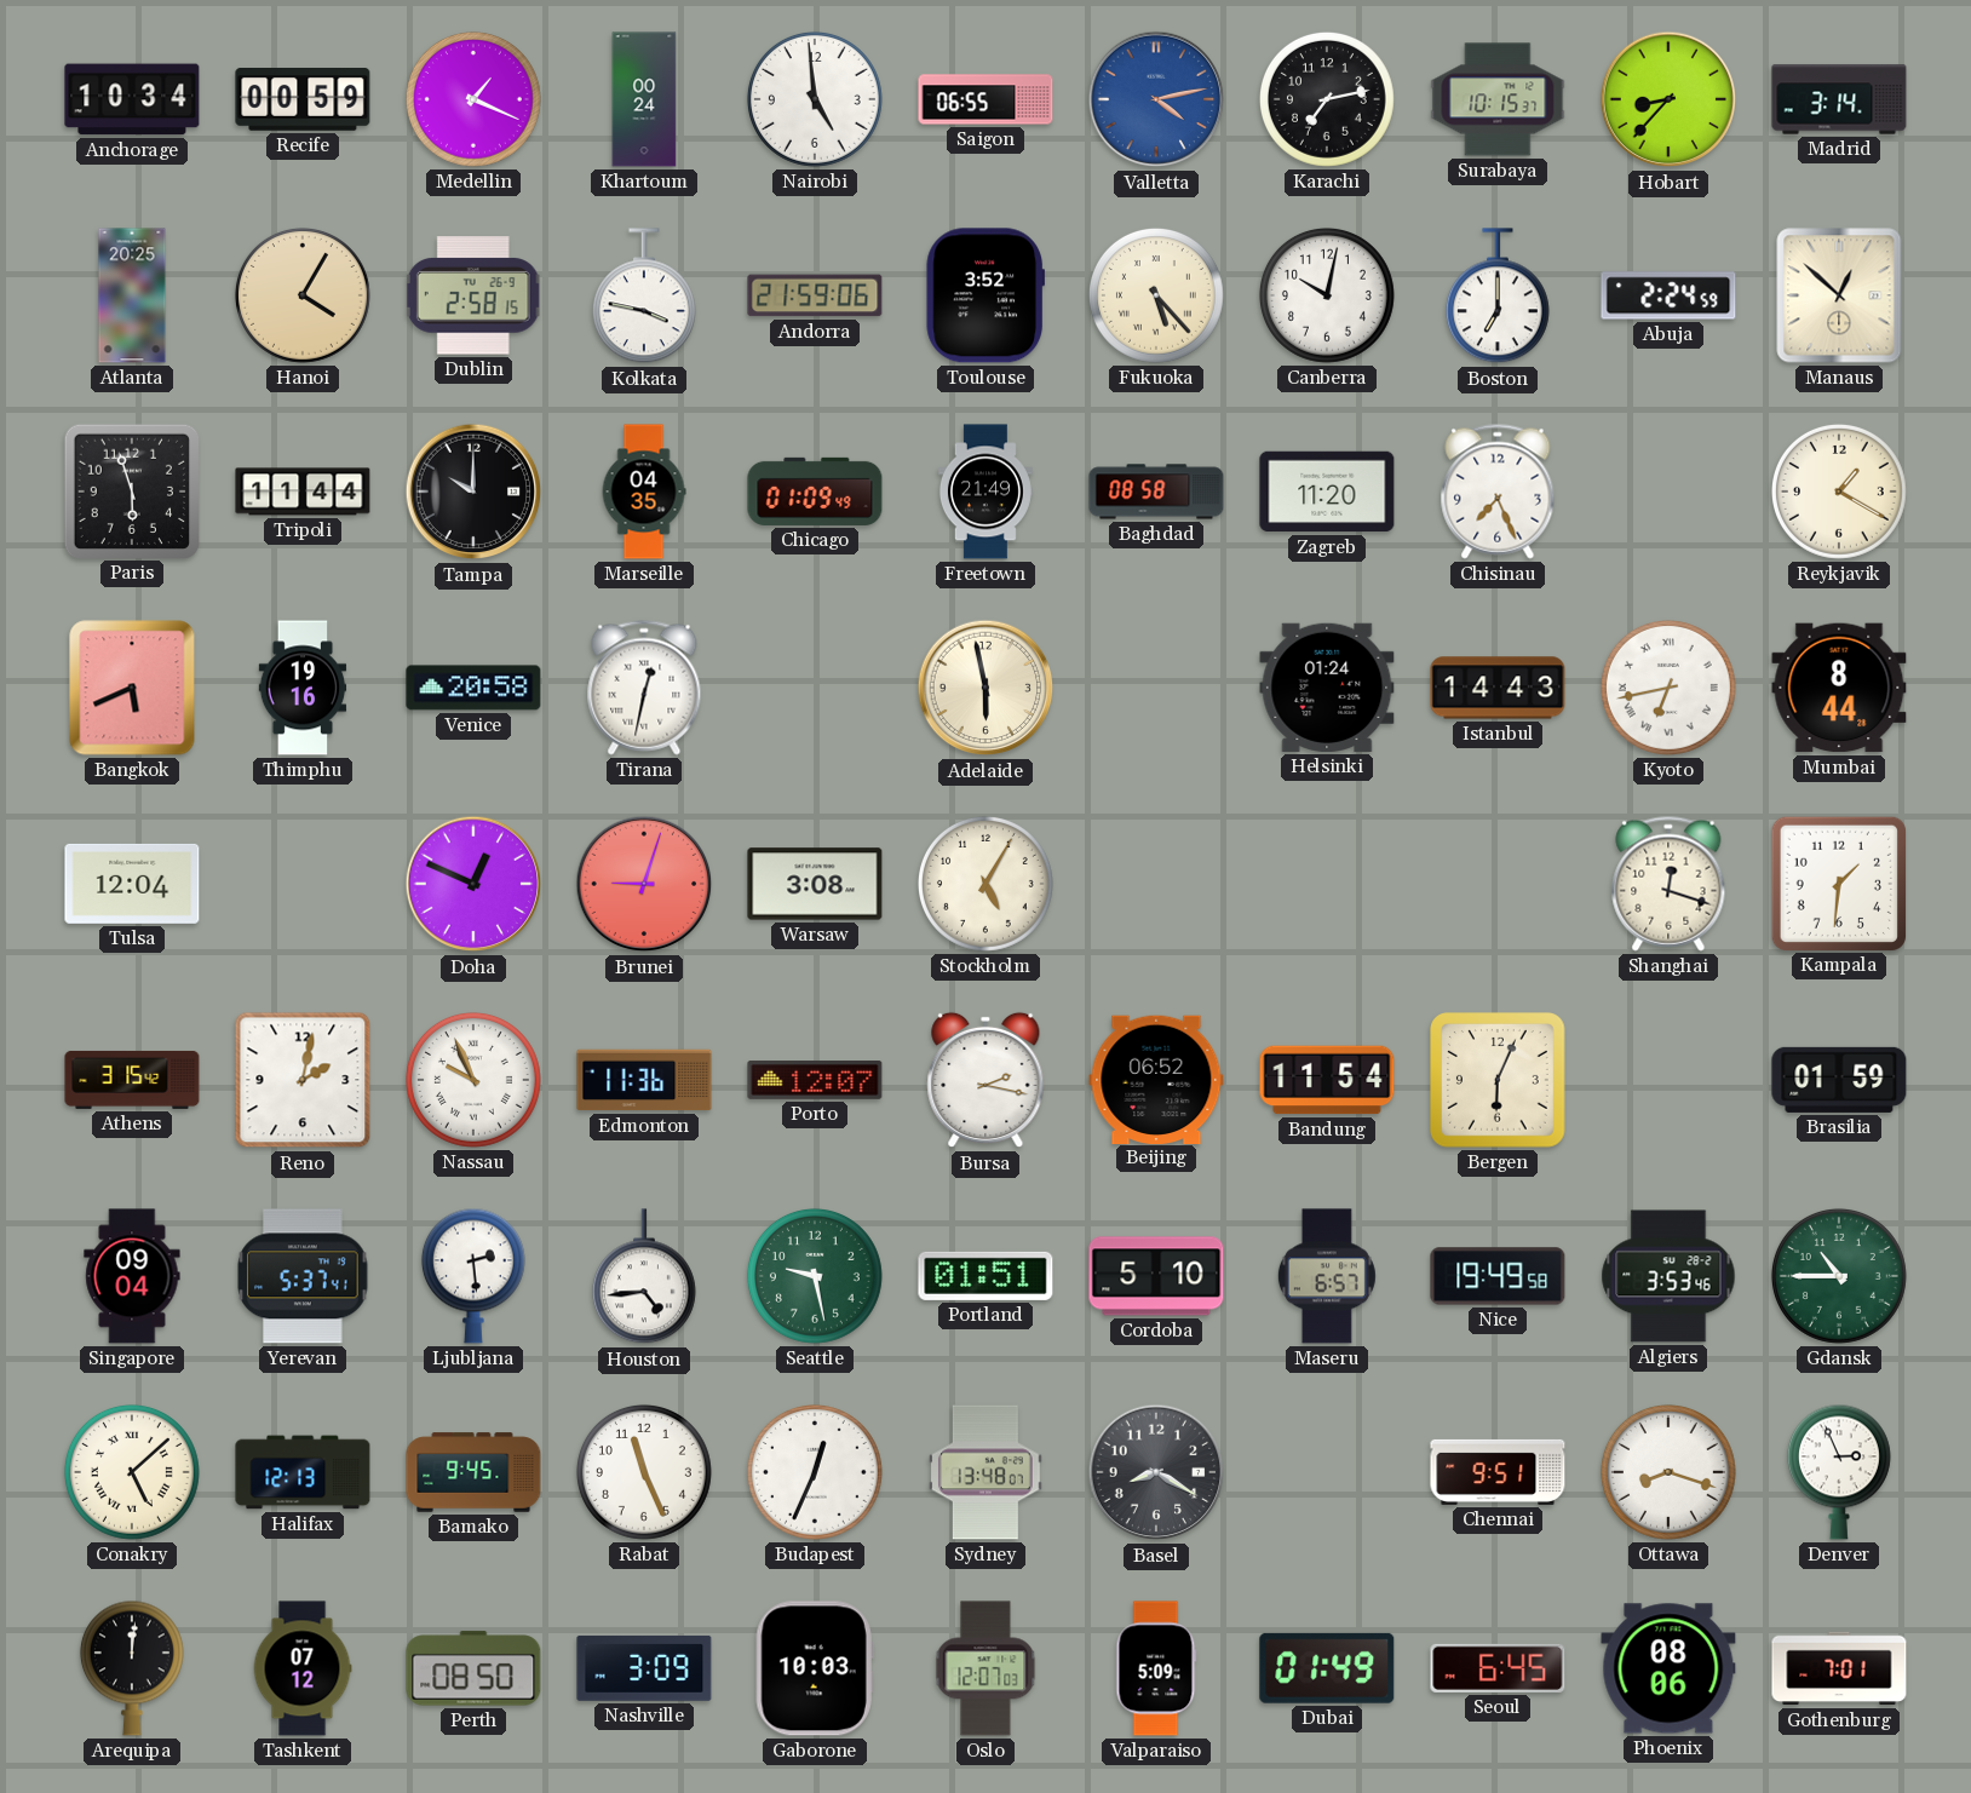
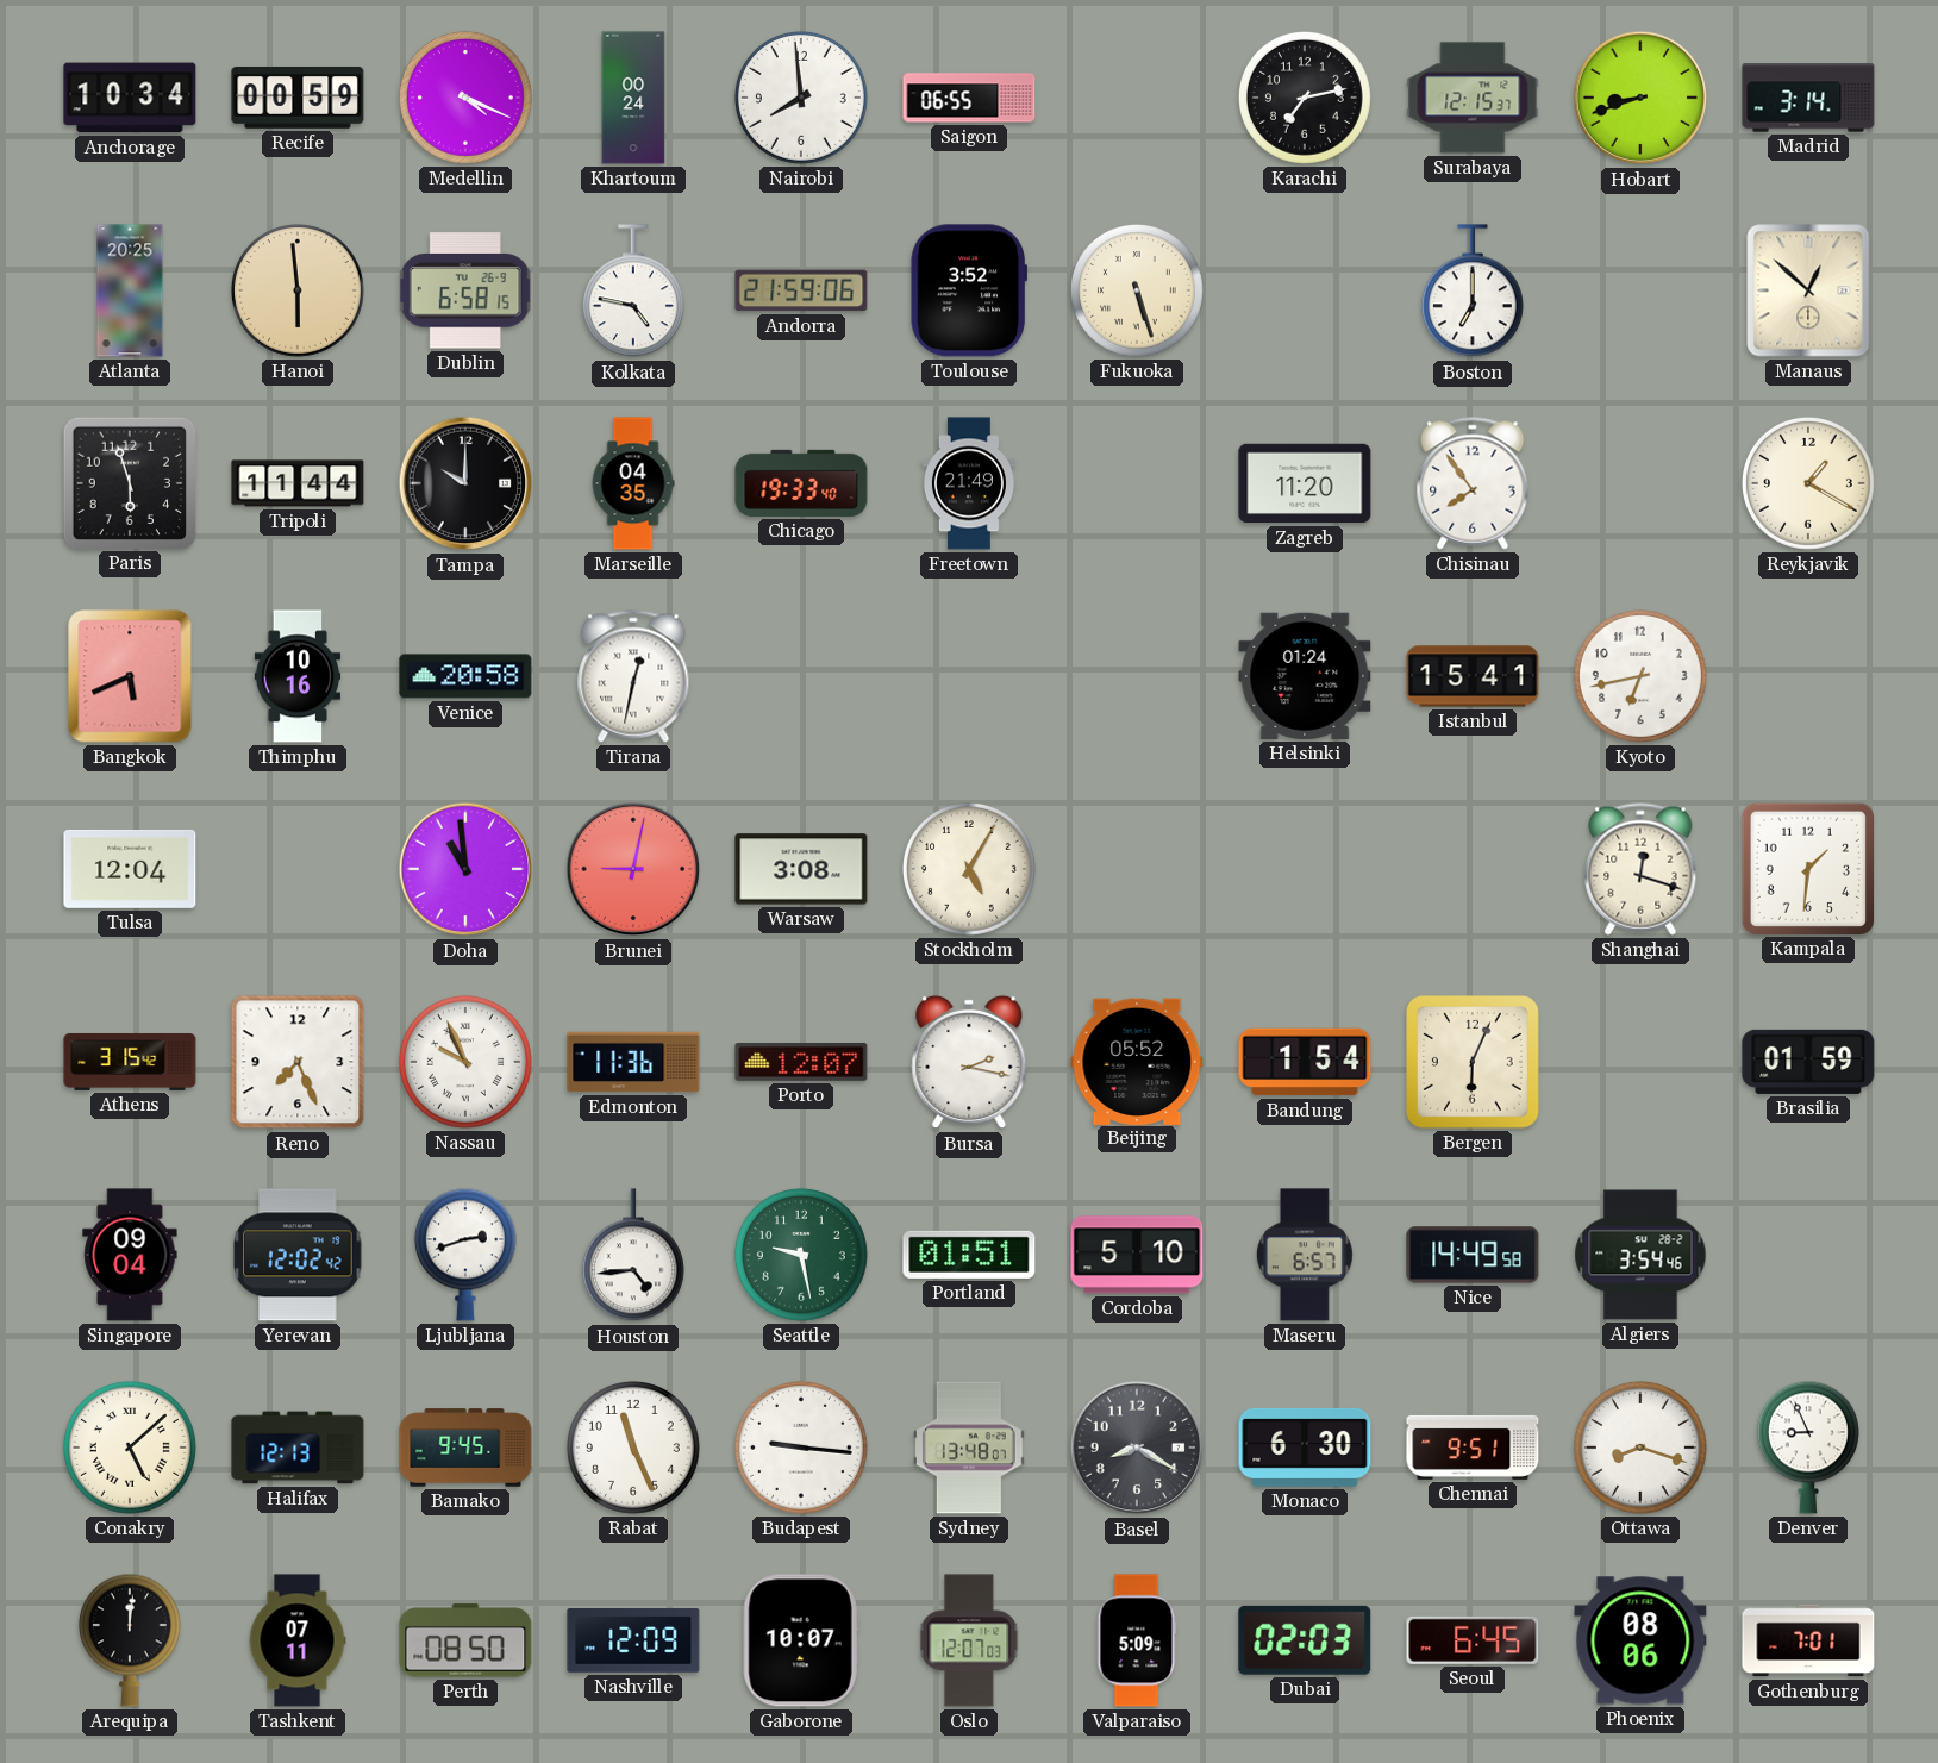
Medellin: 1:19 -> 4:19
Nairobi: 4:59 -> 7:59
Valletta: 4:13 -> none
Surabaya: 10:15 -> 12:15
Hobart: 8:37 -> 8:42
Hanoi: 4:05 -> 5:59
Dublin: 2:58 -> 6:58
Kolkata: 3:47 -> 4:47
Fukuoka: 5:23 -> 5:27
Canberra: 10:02 -> none
Abuja: 2:24 -> none
Chicago: 01:09 -> 19:33
Baghdad: 08:58 -> none
Chisinau: 7:26 -> 7:54
Thimphu: 19:16 -> 10:16
Adelaide: 5:58 -> none
Istanbul: 14:43 -> 15:41
Kyoto numerals: Roman -> Arabic
Mumbai: 8:44 -> none
Doha: 12:49 -> 10:59
Brunei: 9:03 -> 9:02
Reno: 2:02 -> 7:26
Beijing: 06:52 -> 05:52
Bandung: 11:54 -> 1:54
Yerevan: 5:37 -> 12:02
Ljubljana: 2:29 -> 2:42
Nice: 19:49 -> 14:49
Algiers: 3:53 -> 3:54
Gdansk: 10:45 -> none
Budapest: 12:34 -> 9:16
Monaco: none -> 6:30
Denver: 2:56 -> 8:56
Tashkent: 07:12 -> 07:11
Nashville: 3:09 -> 12:09
Gaborone: 10:03 -> 10:07
Dubai: 01:49 -> 02:03
